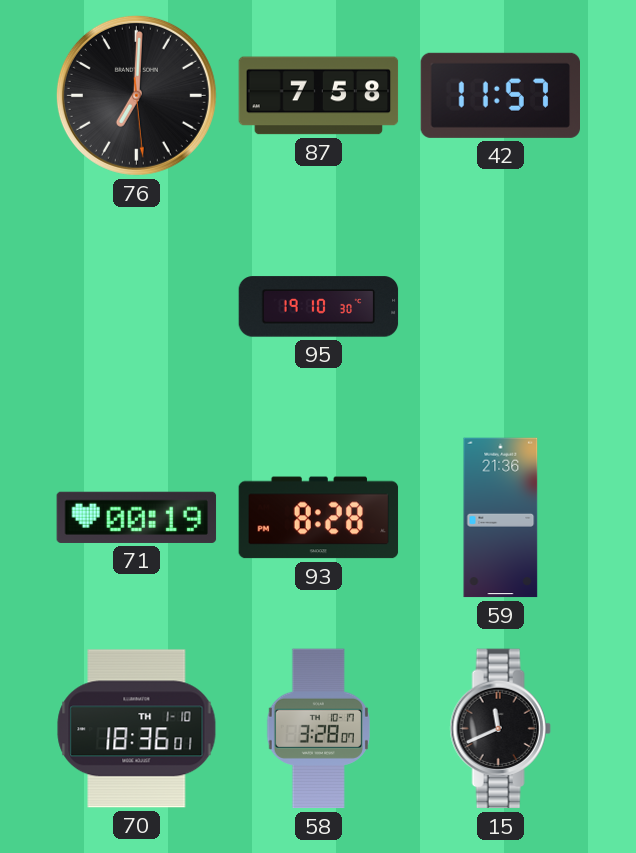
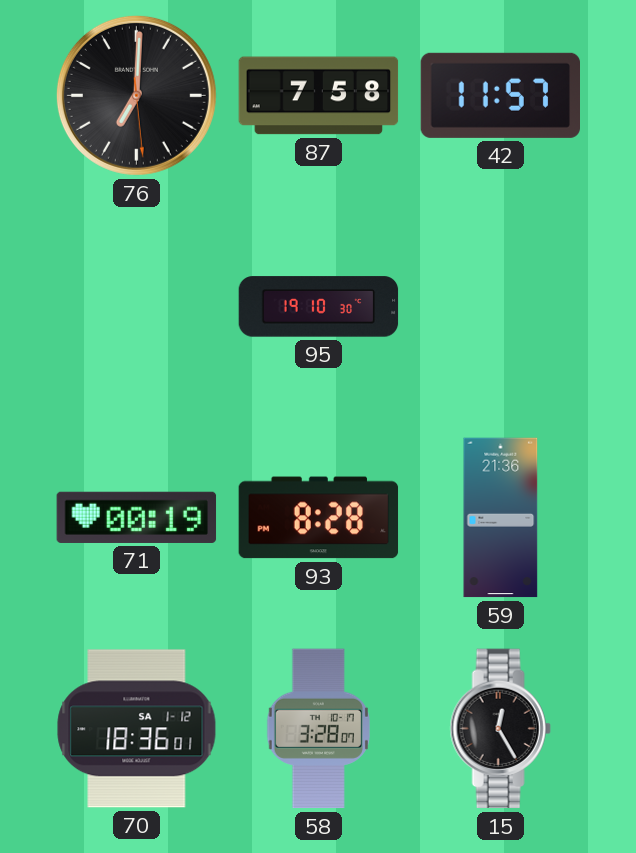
70 date: TH 1-10 -> SA 1-12
15: 11:41 -> 12:25
